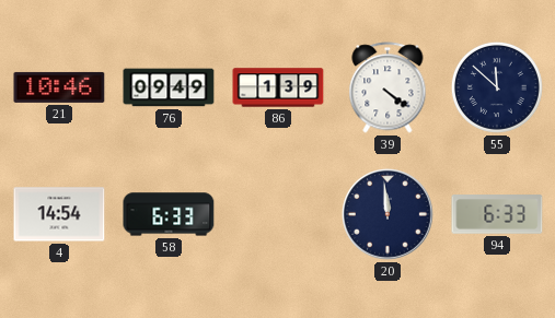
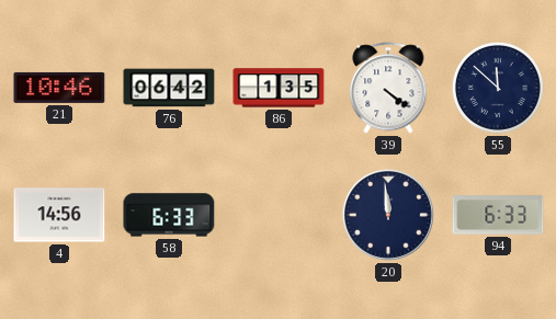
76: 09:49 -> 06:42
86: 1:39 -> 1:35
4: 14:54 -> 14:56
